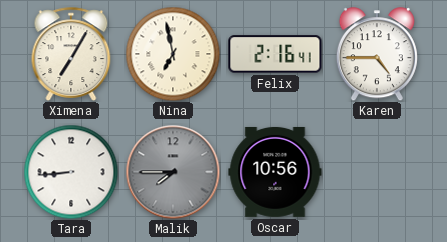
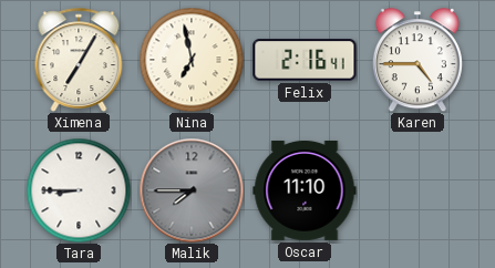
Tara: 8:44 -> 8:45
Oscar: 10:56 -> 11:10
